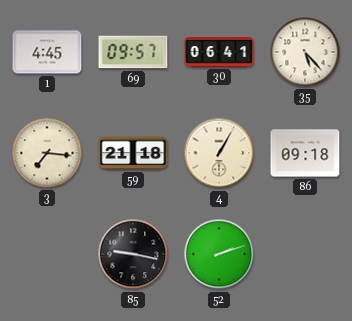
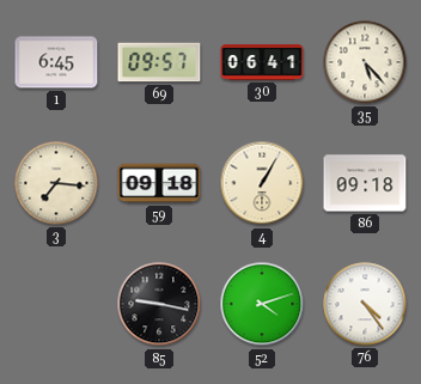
1: 4:45 -> 6:45
59: 21:18 -> 09:18
52: 2:12 -> 4:12
76: none -> 4:24
